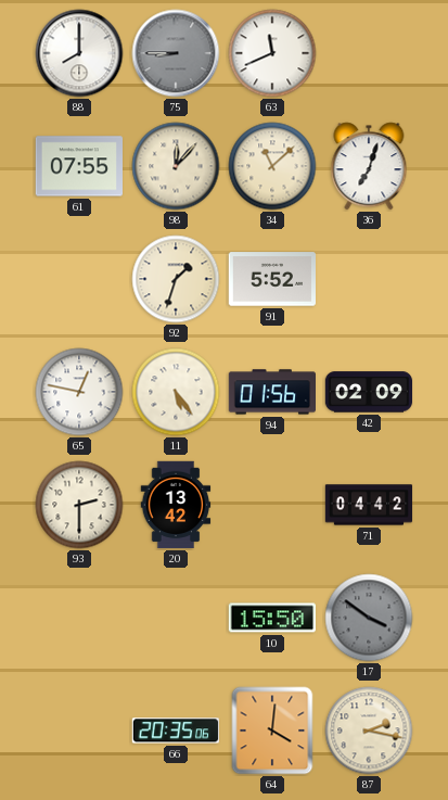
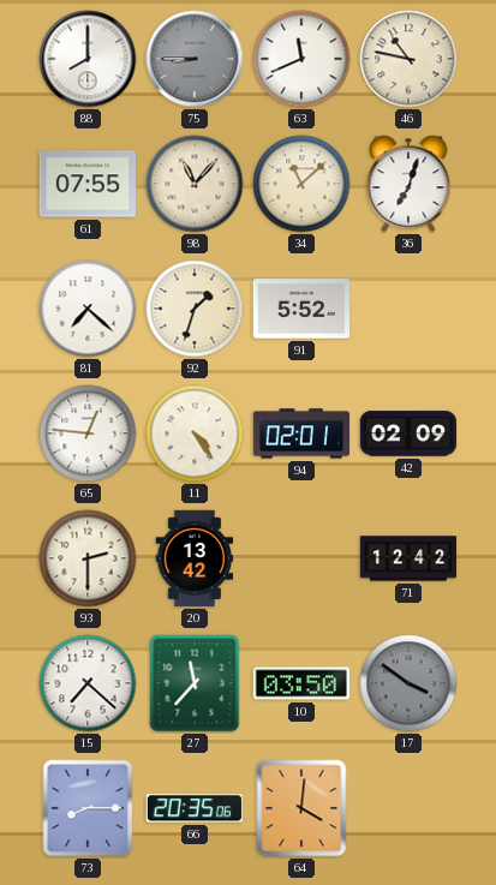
46: none -> 10:47
98: 12:07 -> 11:07
81: none -> 7:22
65: 12:47 -> 12:46
11: 5:24 -> 4:24
94: 01:56 -> 02:01
71: 04:42 -> 12:42
15: none -> 7:22
27: none -> 11:37
10: 15:50 -> 03:50
73: none -> 8:15
87: 2:17 -> none
